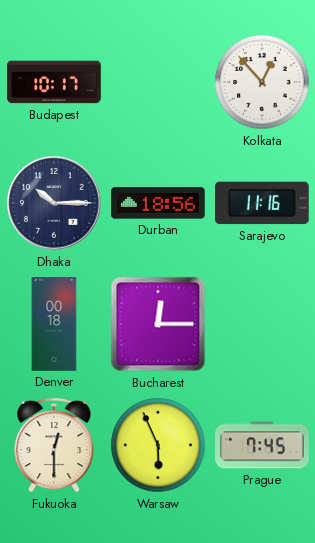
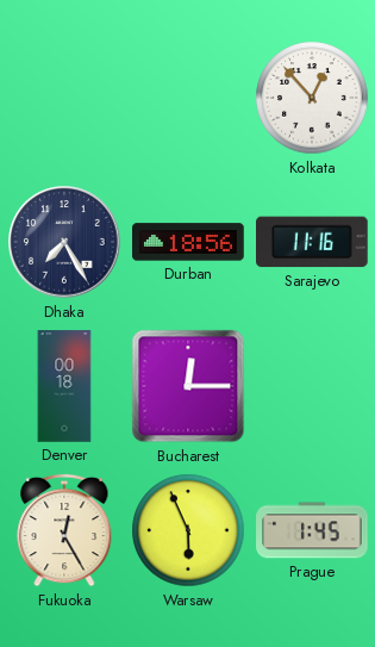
Budapest: 10:17 -> none
Dhaka: 10:15 -> 7:25
Fukuoka: 12:30 -> 12:25
Prague: 7:45 -> 1:45
